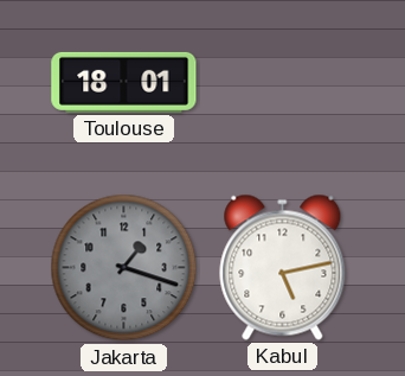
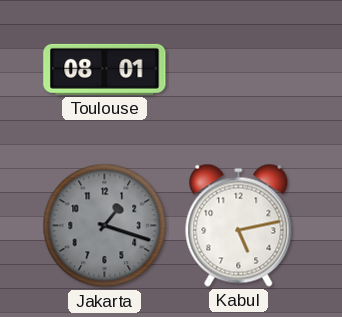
Toulouse: 18:01 -> 08:01
